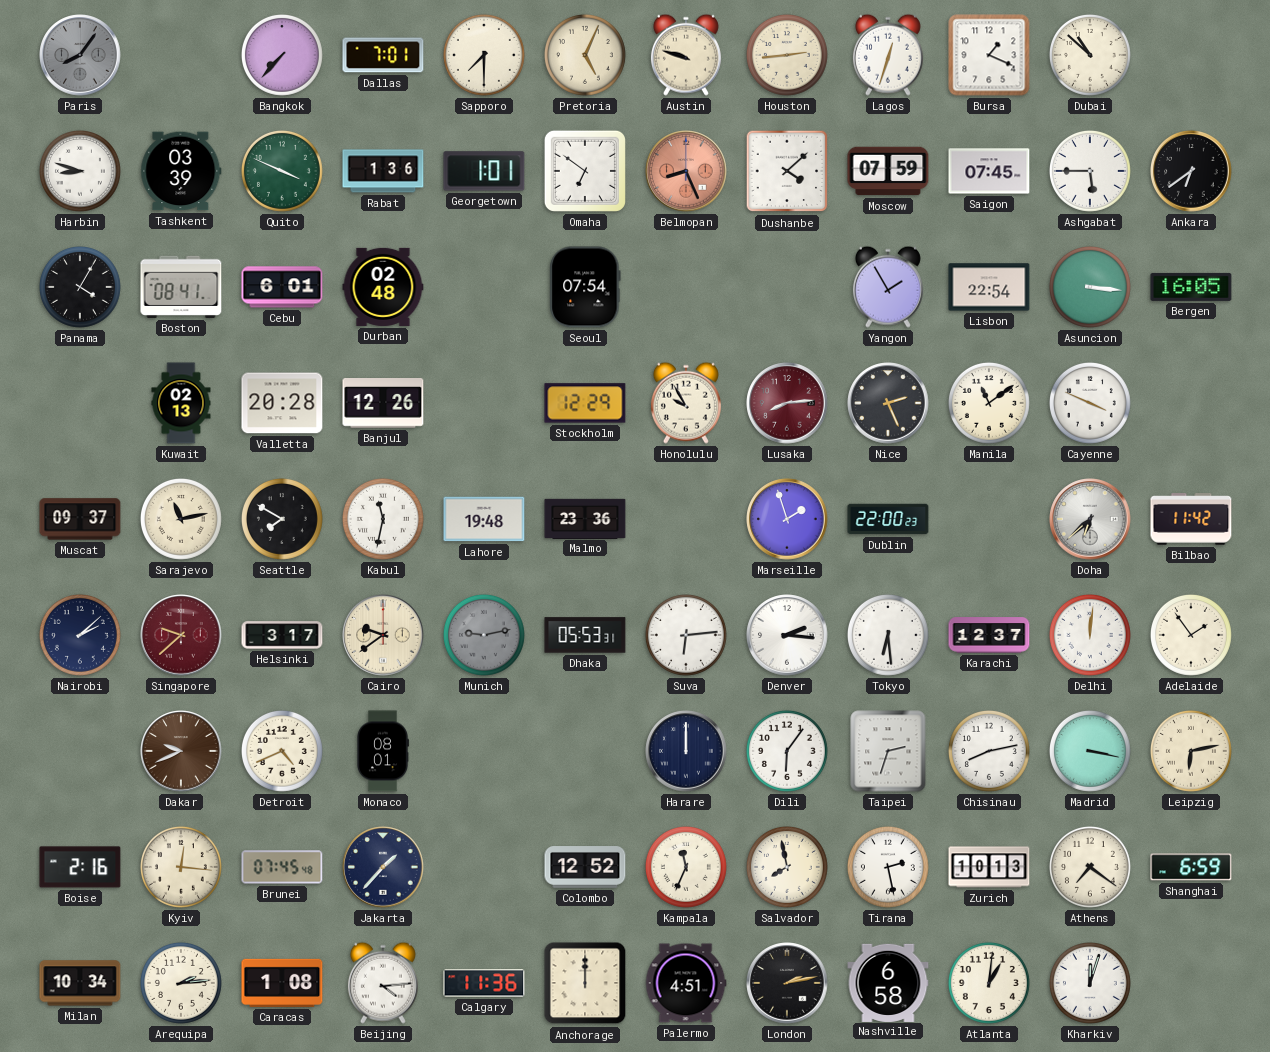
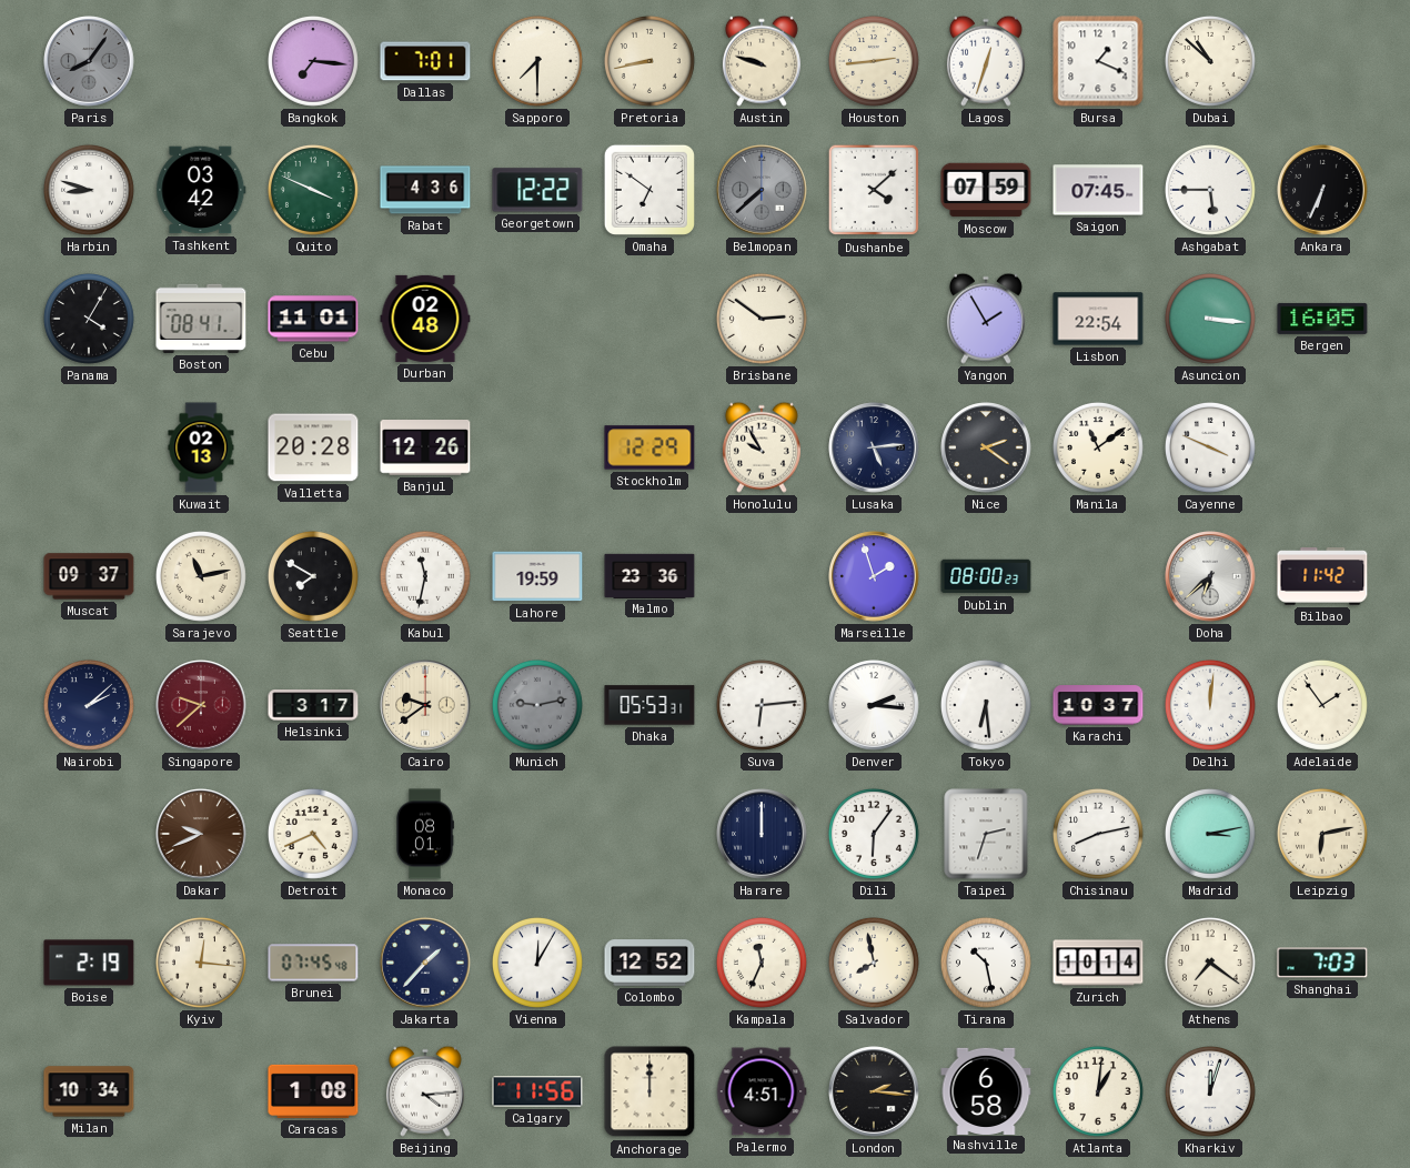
Bangkok: 7:37 -> 7:16
Pretoria: 5:04 -> 8:43
Tashkent: 03:39 -> 03:42
Rabat: 1:36 -> 4:36
Georgetown: 1:01 -> 12:22
Belmopan: 8:26 -> 7:38
Belmopan dial: salmon -> grey
Ankara: 6:39 -> 6:34
Cebu: 6:01 -> 11:01
Seoul: 07:54 -> none
Brisbane: none -> 2:51
Lusaka: 8:14 -> 5:14
Lusaka dial: burgundy -> navy
Nice: 2:26 -> 2:21
Lahore: 19:48 -> 19:59
Dublin: 22:00 -> 08:00
Karachi: 12:37 -> 10:37
Madrid: 3:17 -> 3:13
Boise: 2:16 -> 2:19
Vienna: none -> 12:05
Tirana: 2:28 -> 10:28
Zurich: 10:13 -> 10:14
Shanghai: 6:59 -> 7:03
Arequipa: 2:14 -> none
Calgary: 11:36 -> 11:56
London: 2:13 -> 2:16
